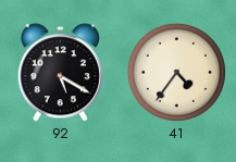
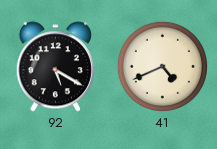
41: 4:36 -> 4:41
